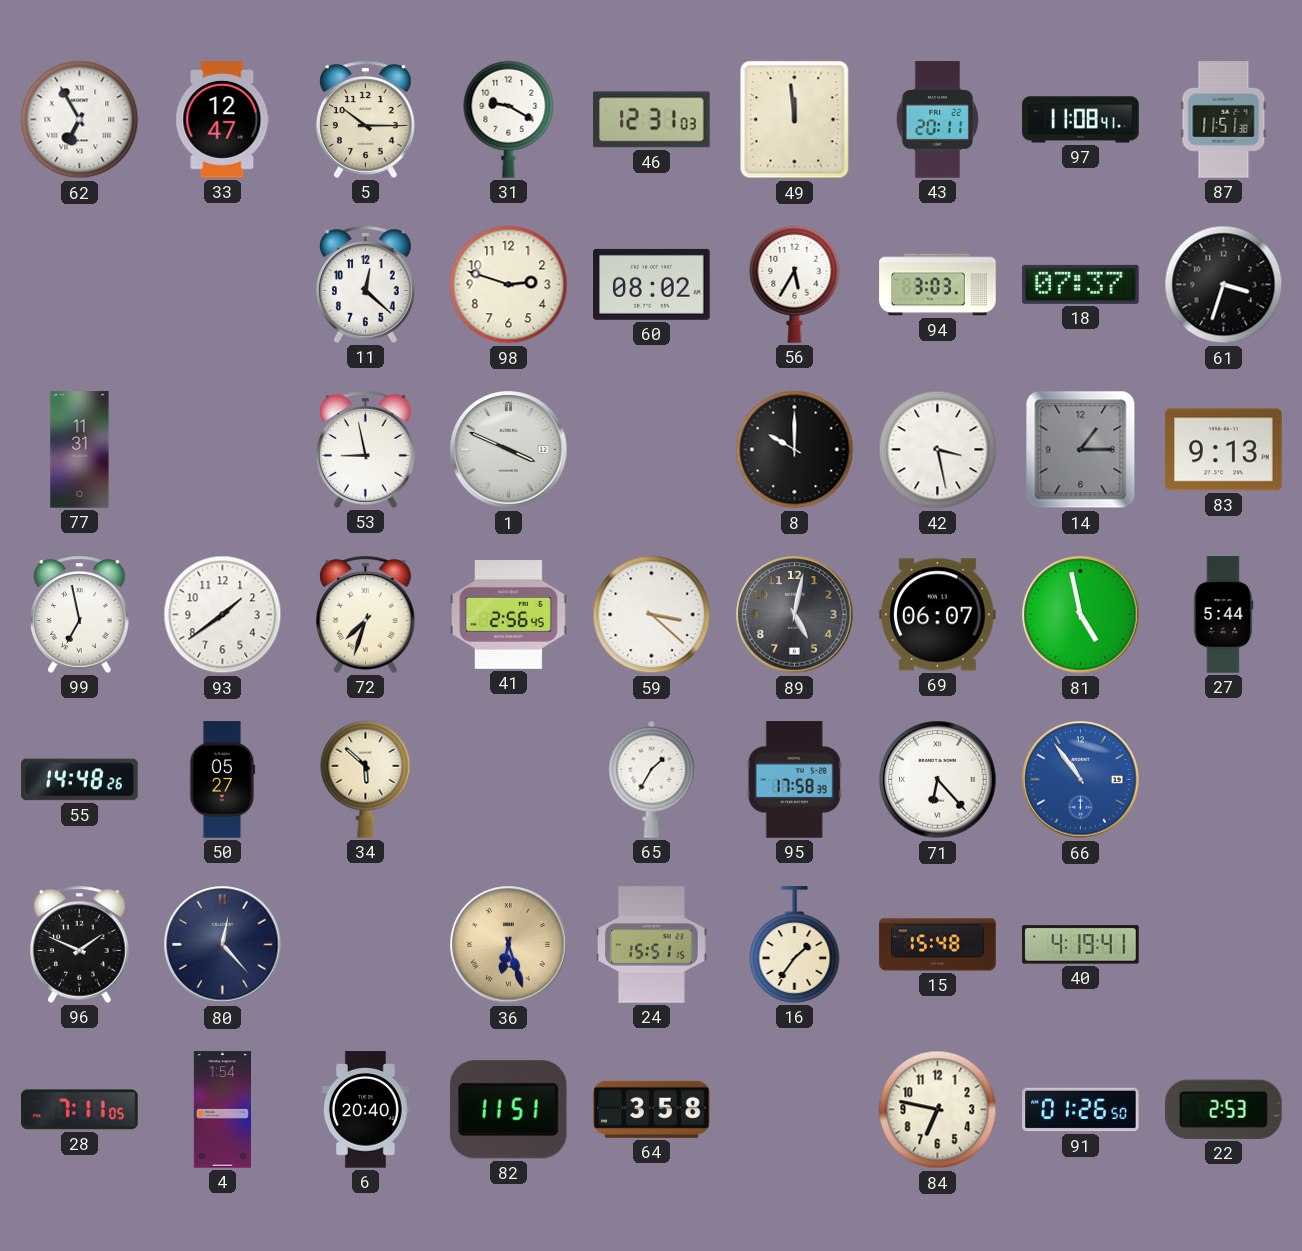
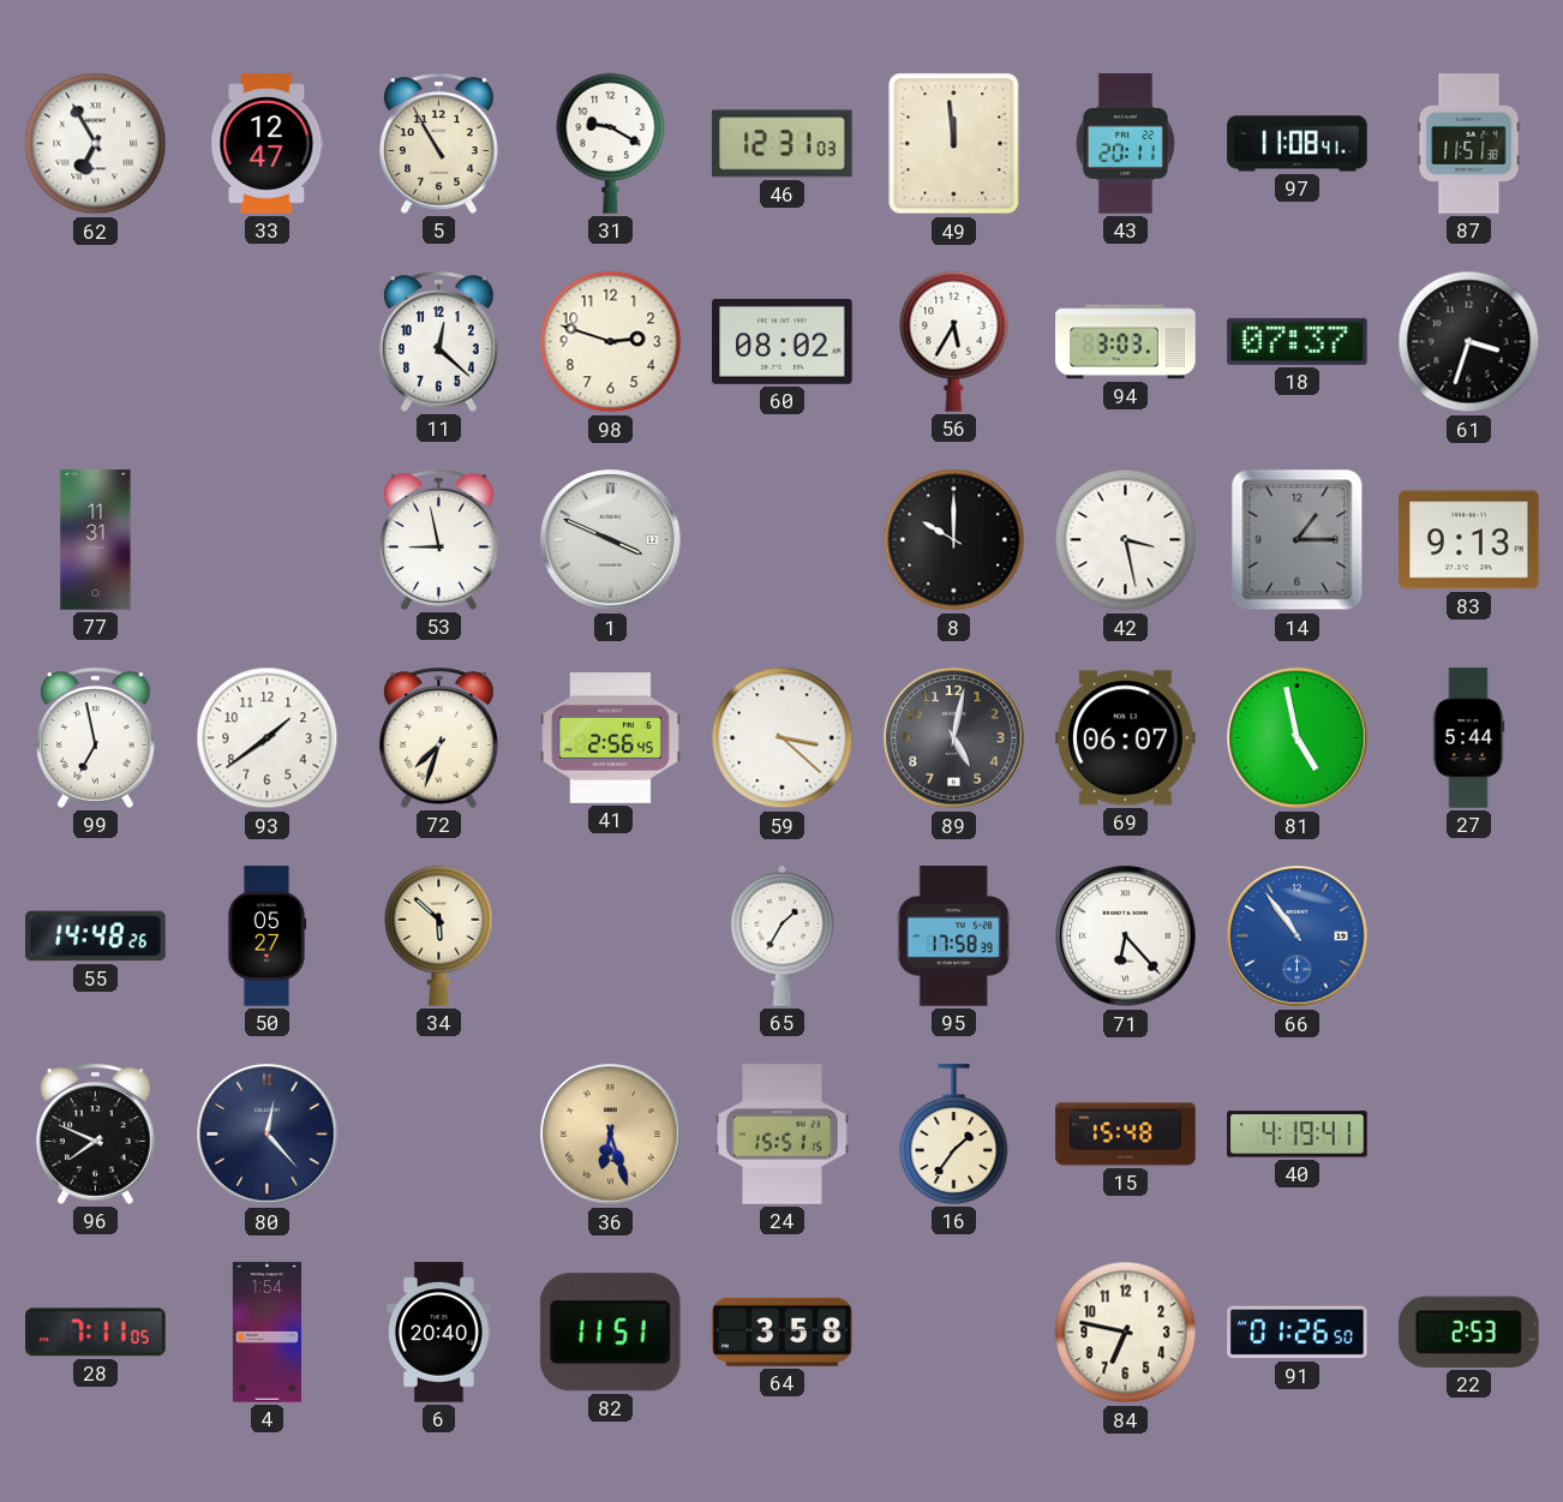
5: 10:15 -> 10:55
96: 1:49 -> 7:49
